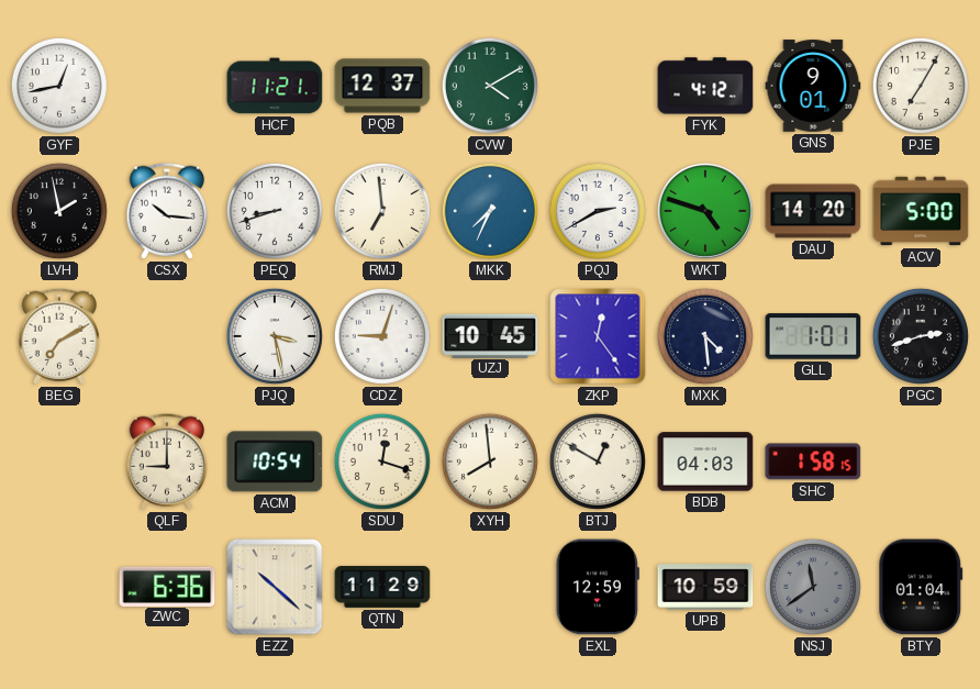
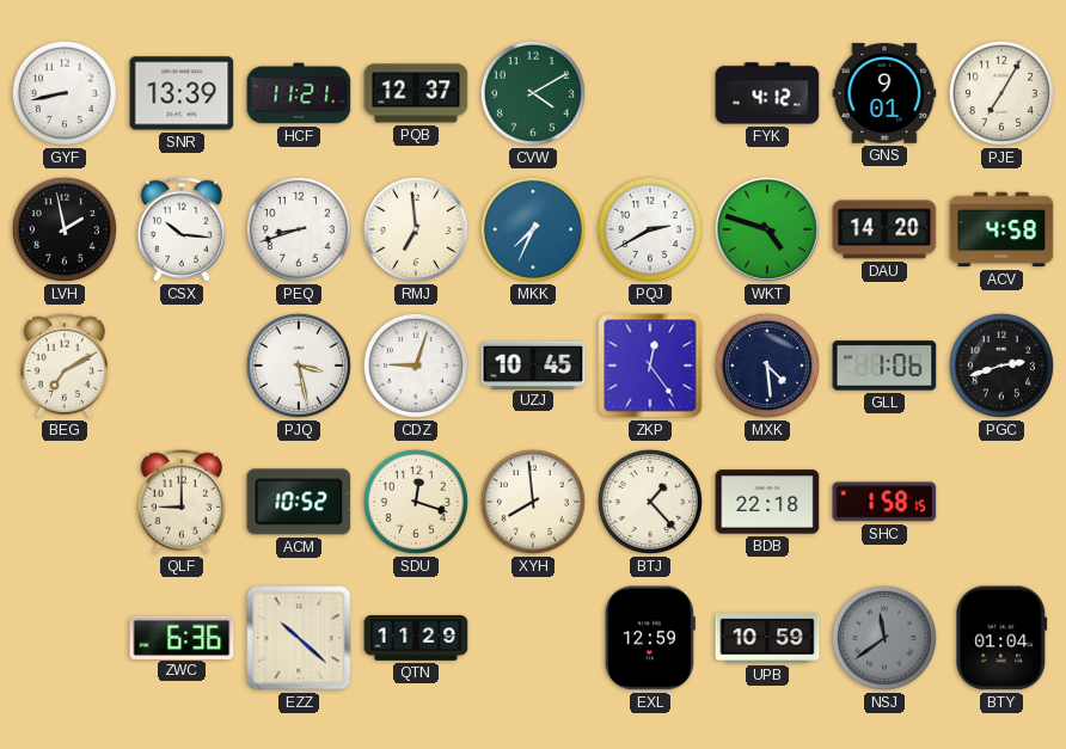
GYF: 12:43 -> 8:43
SNR: none -> 13:39
ACV: 5:00 -> 4:58
GLL: 1:01 -> 1:06
ACM: 10:54 -> 10:52
BTJ: 12:50 -> 1:23
BDB: 04:03 -> 22:18
